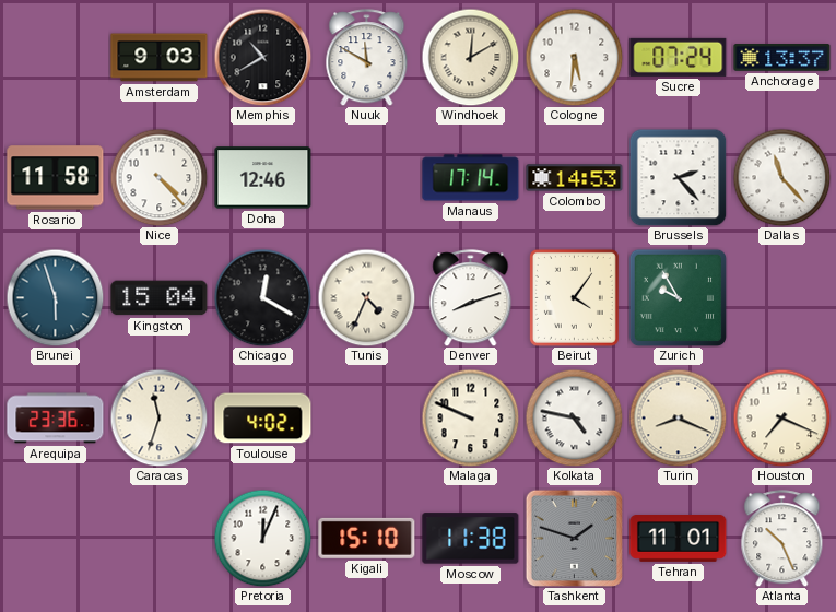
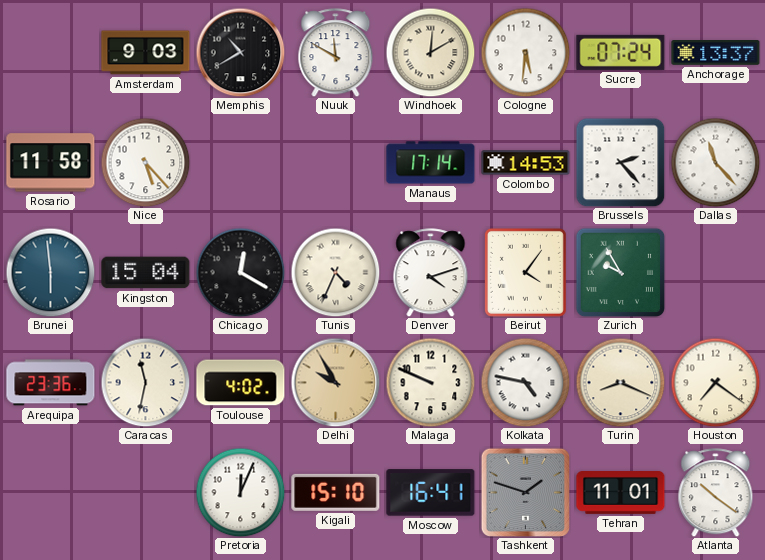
Nice: 4:23 -> 5:23
Doha: 12:46 -> none
Brunei: 5:57 -> 5:59
Denver: 8:12 -> 4:12
Caracas: 11:33 -> 11:32
Delhi: none -> 9:55
Houston: 7:19 -> 7:21
Moscow: 11:38 -> 16:41
Atlanta: 10:26 -> 10:21
